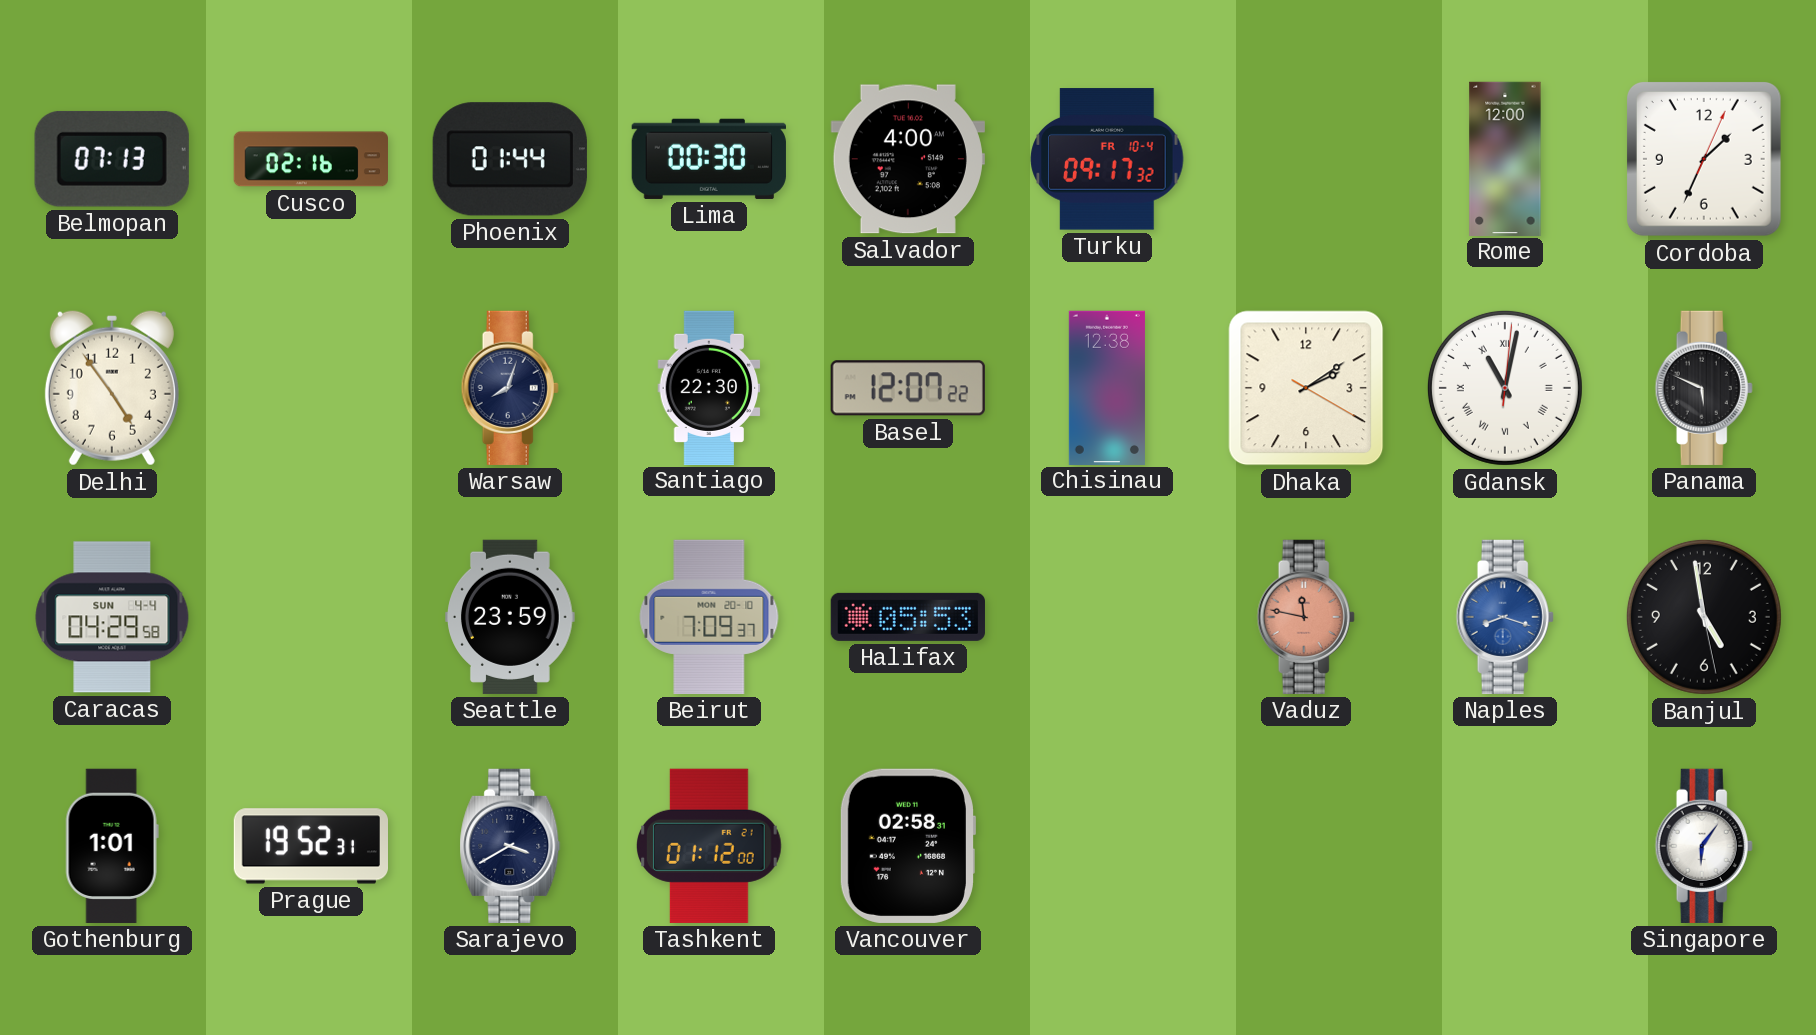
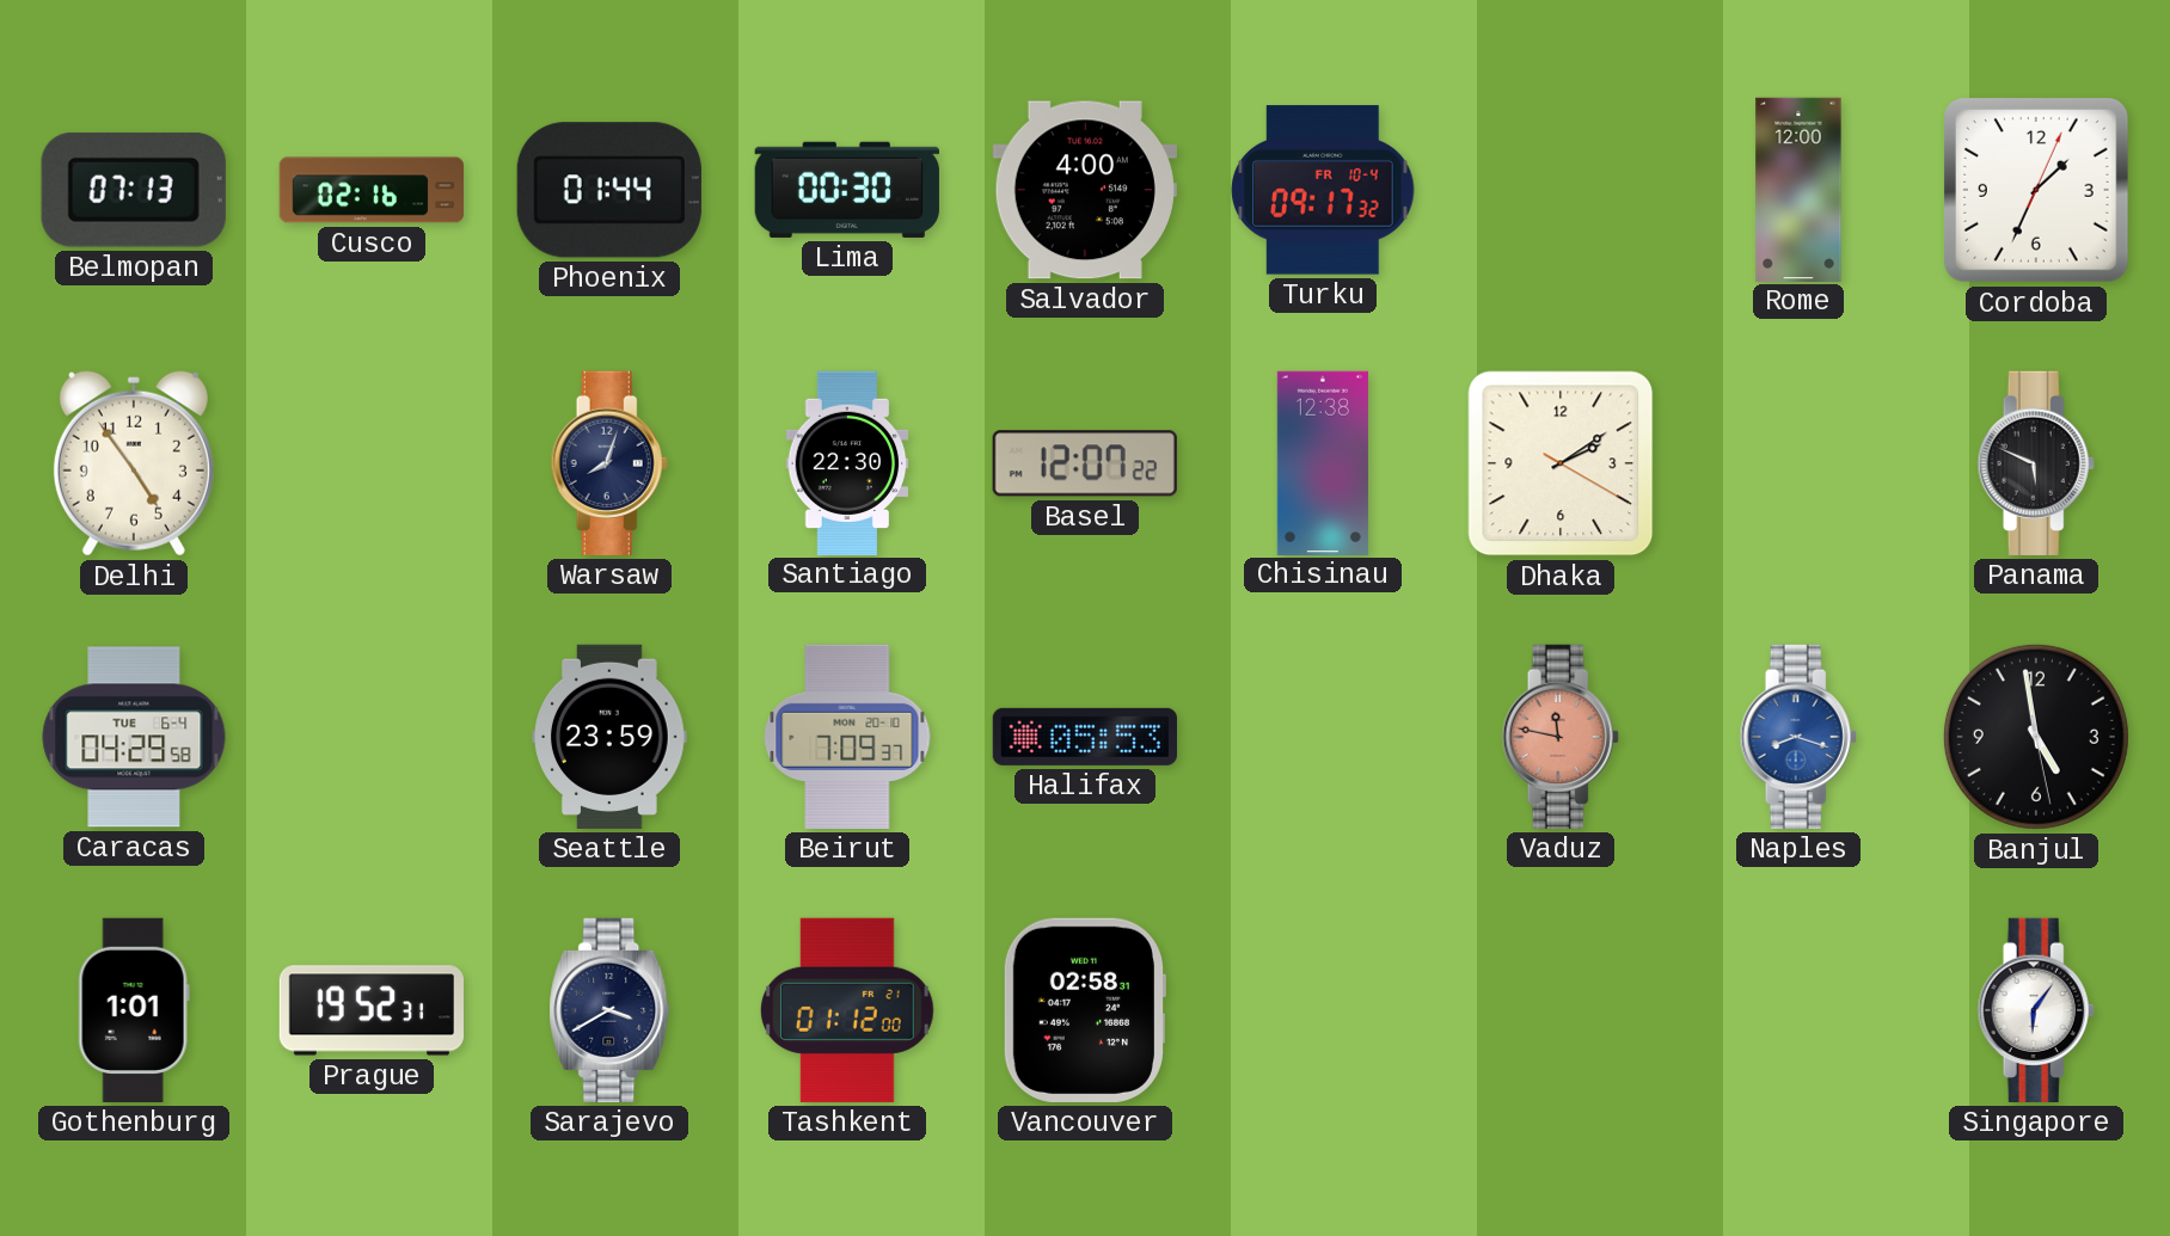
Gdansk: 11:02 -> none
Caracas date: SUN 4-4 -> TUE 6-4
